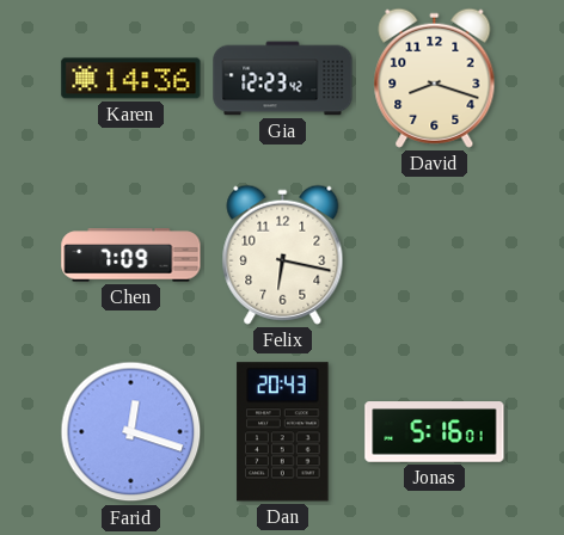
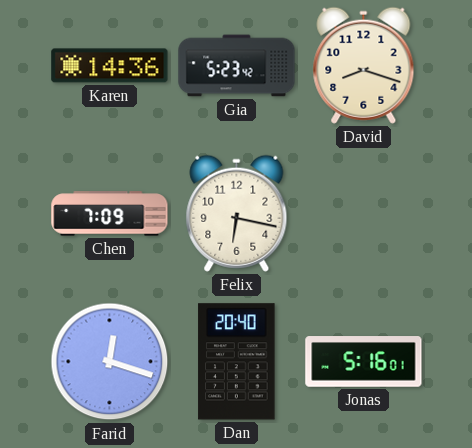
Gia: 12:23 -> 5:23
Dan: 20:43 -> 20:40
